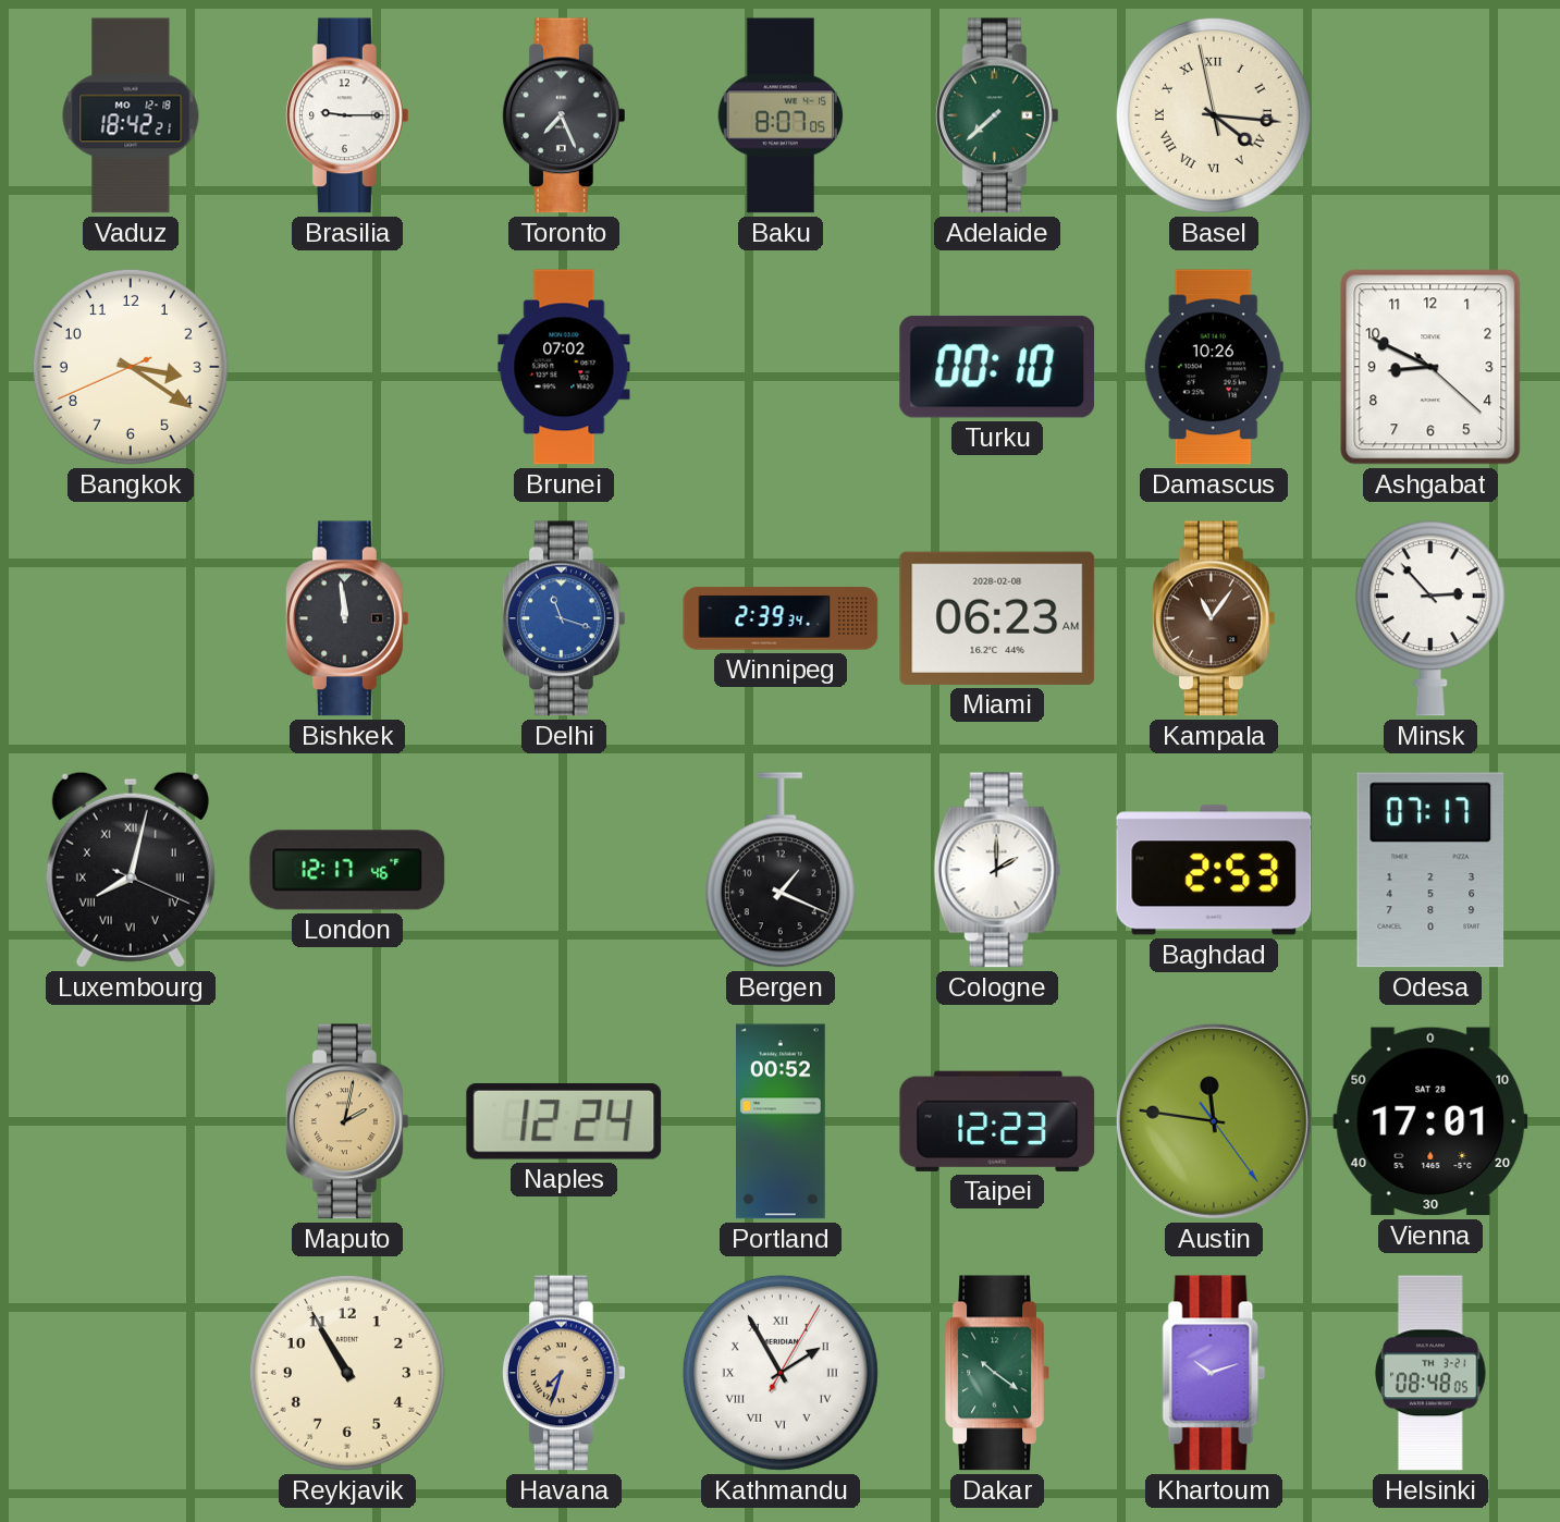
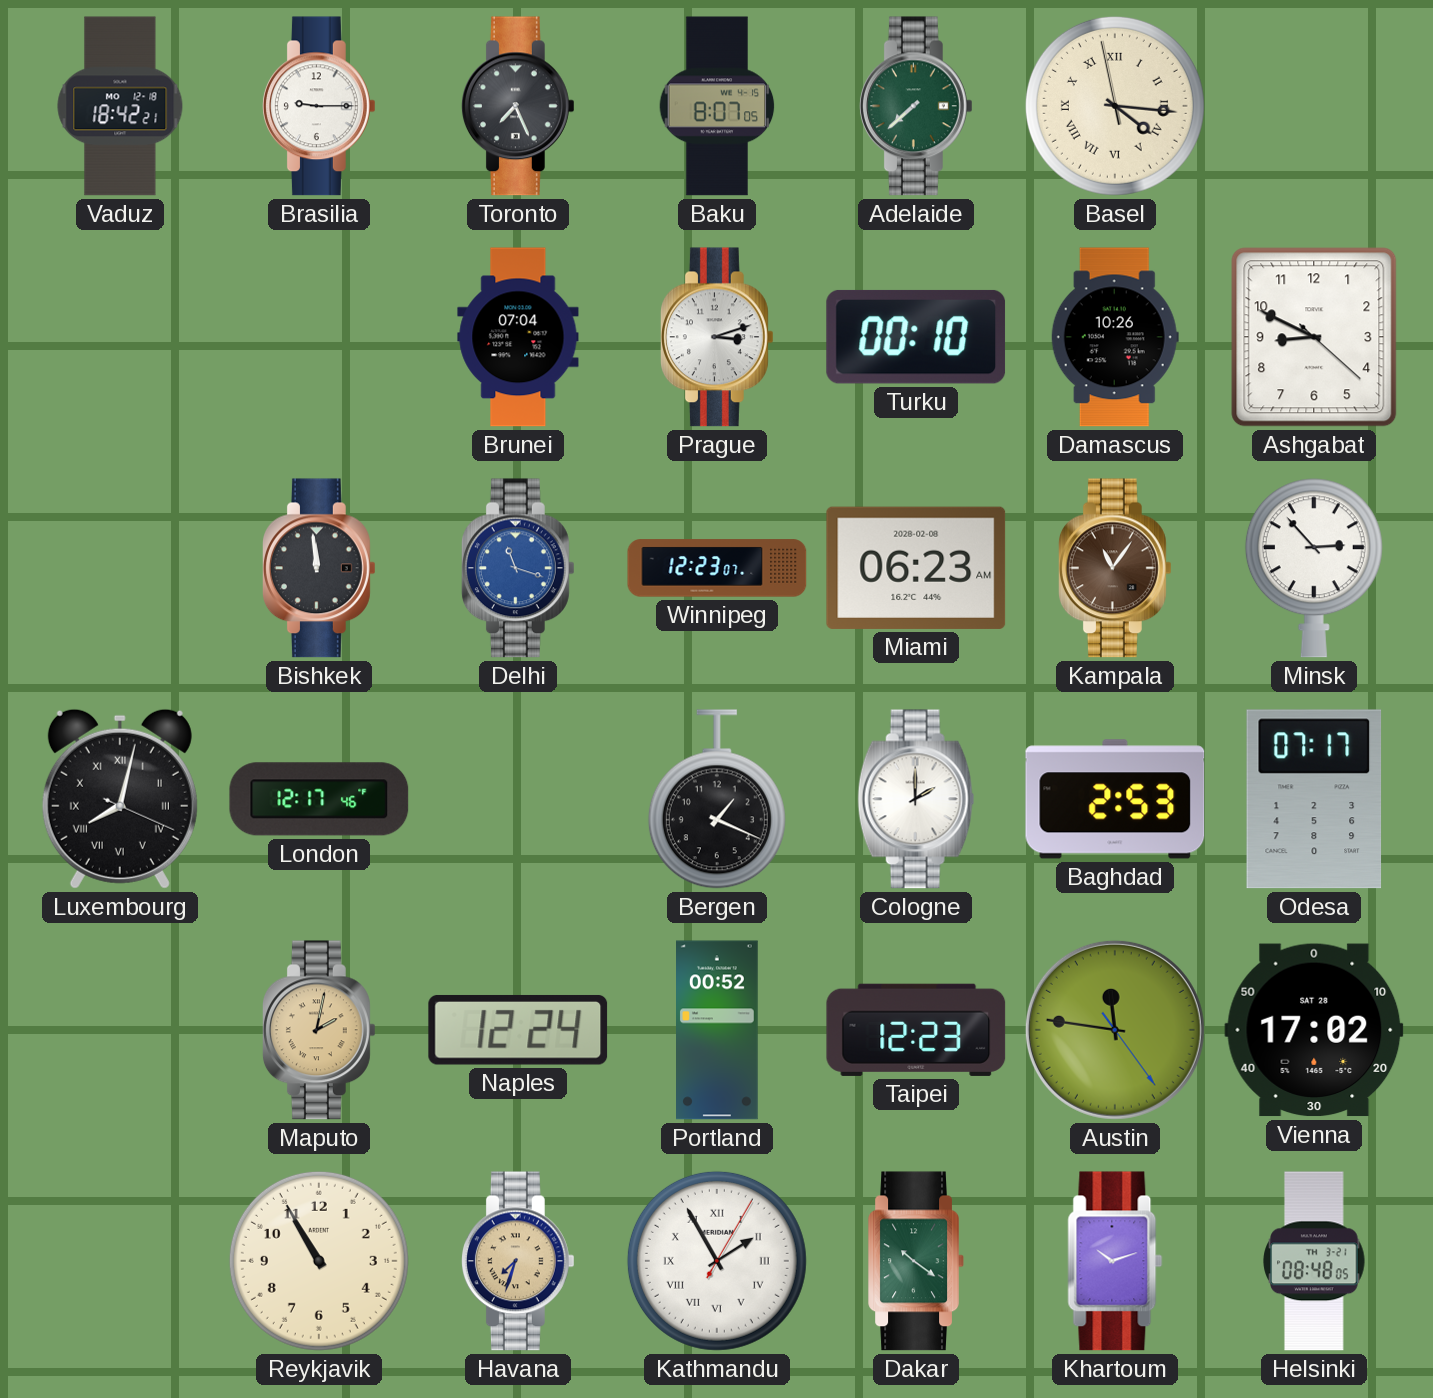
Bangkok: 3:20 -> none
Brunei: 07:02 -> 07:04
Prague: none -> 3:12
Winnipeg: 2:39 -> 12:23
Vienna: 17:01 -> 17:02
